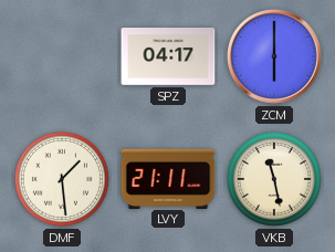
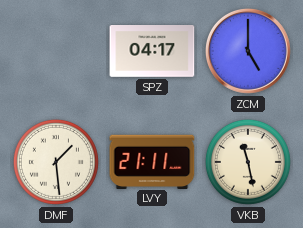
ZCM: 6:00 -> 5:00
